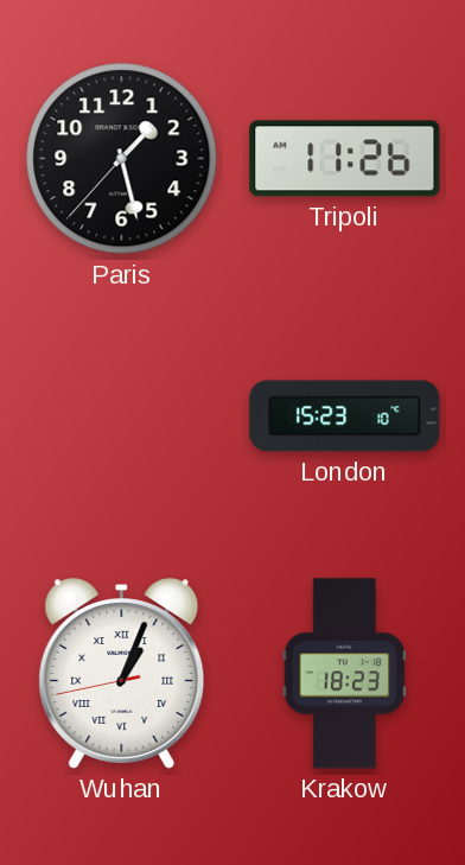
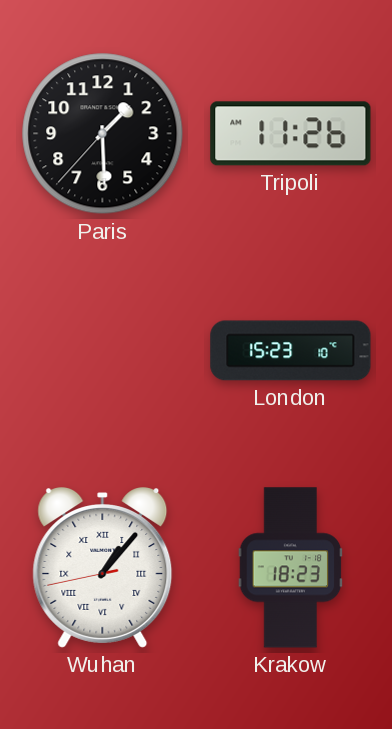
Paris: 1:27 -> 1:29
Wuhan: 1:03 -> 1:06
